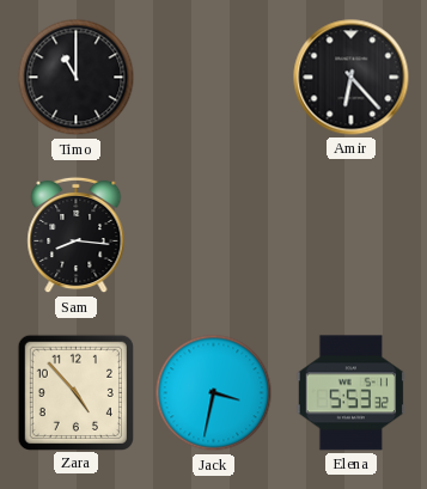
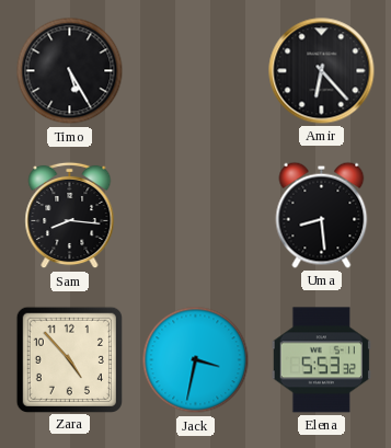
Timo: 11:00 -> 5:25
Uma: none -> 8:29
